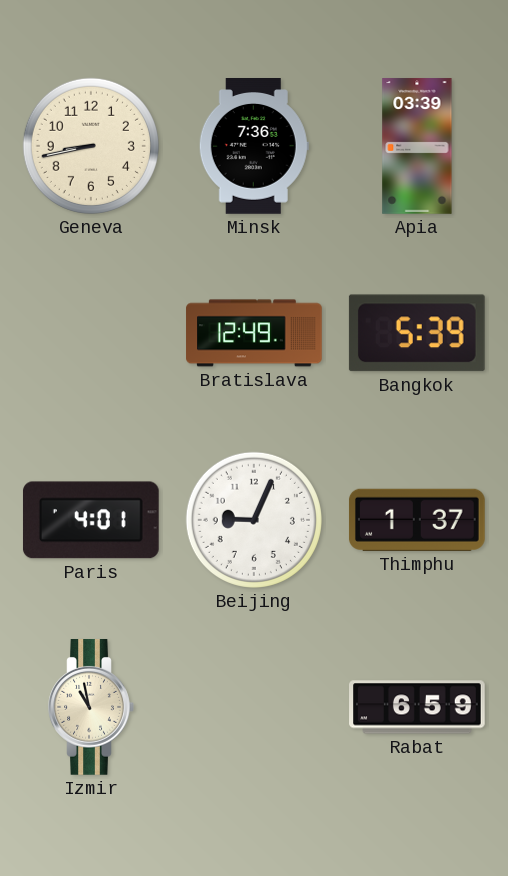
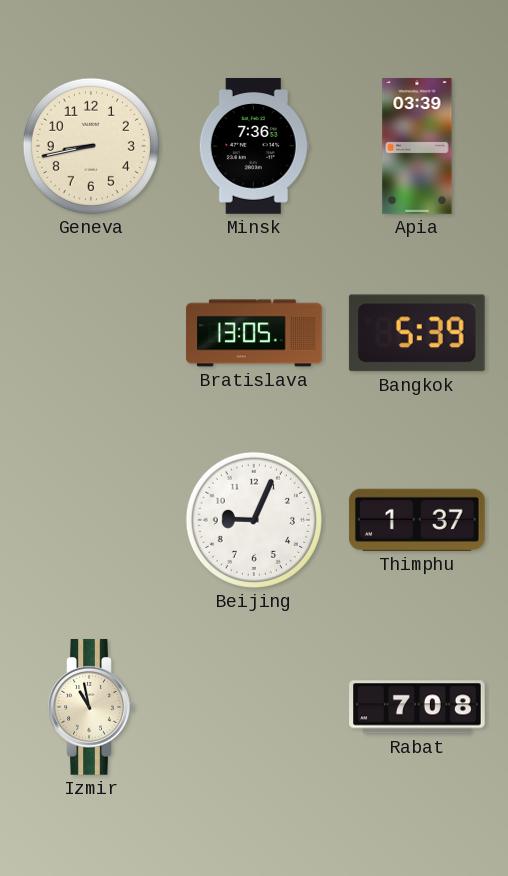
Bratislava: 12:49 -> 13:05
Paris: 4:01 -> none
Rabat: 6:59 -> 7:08
